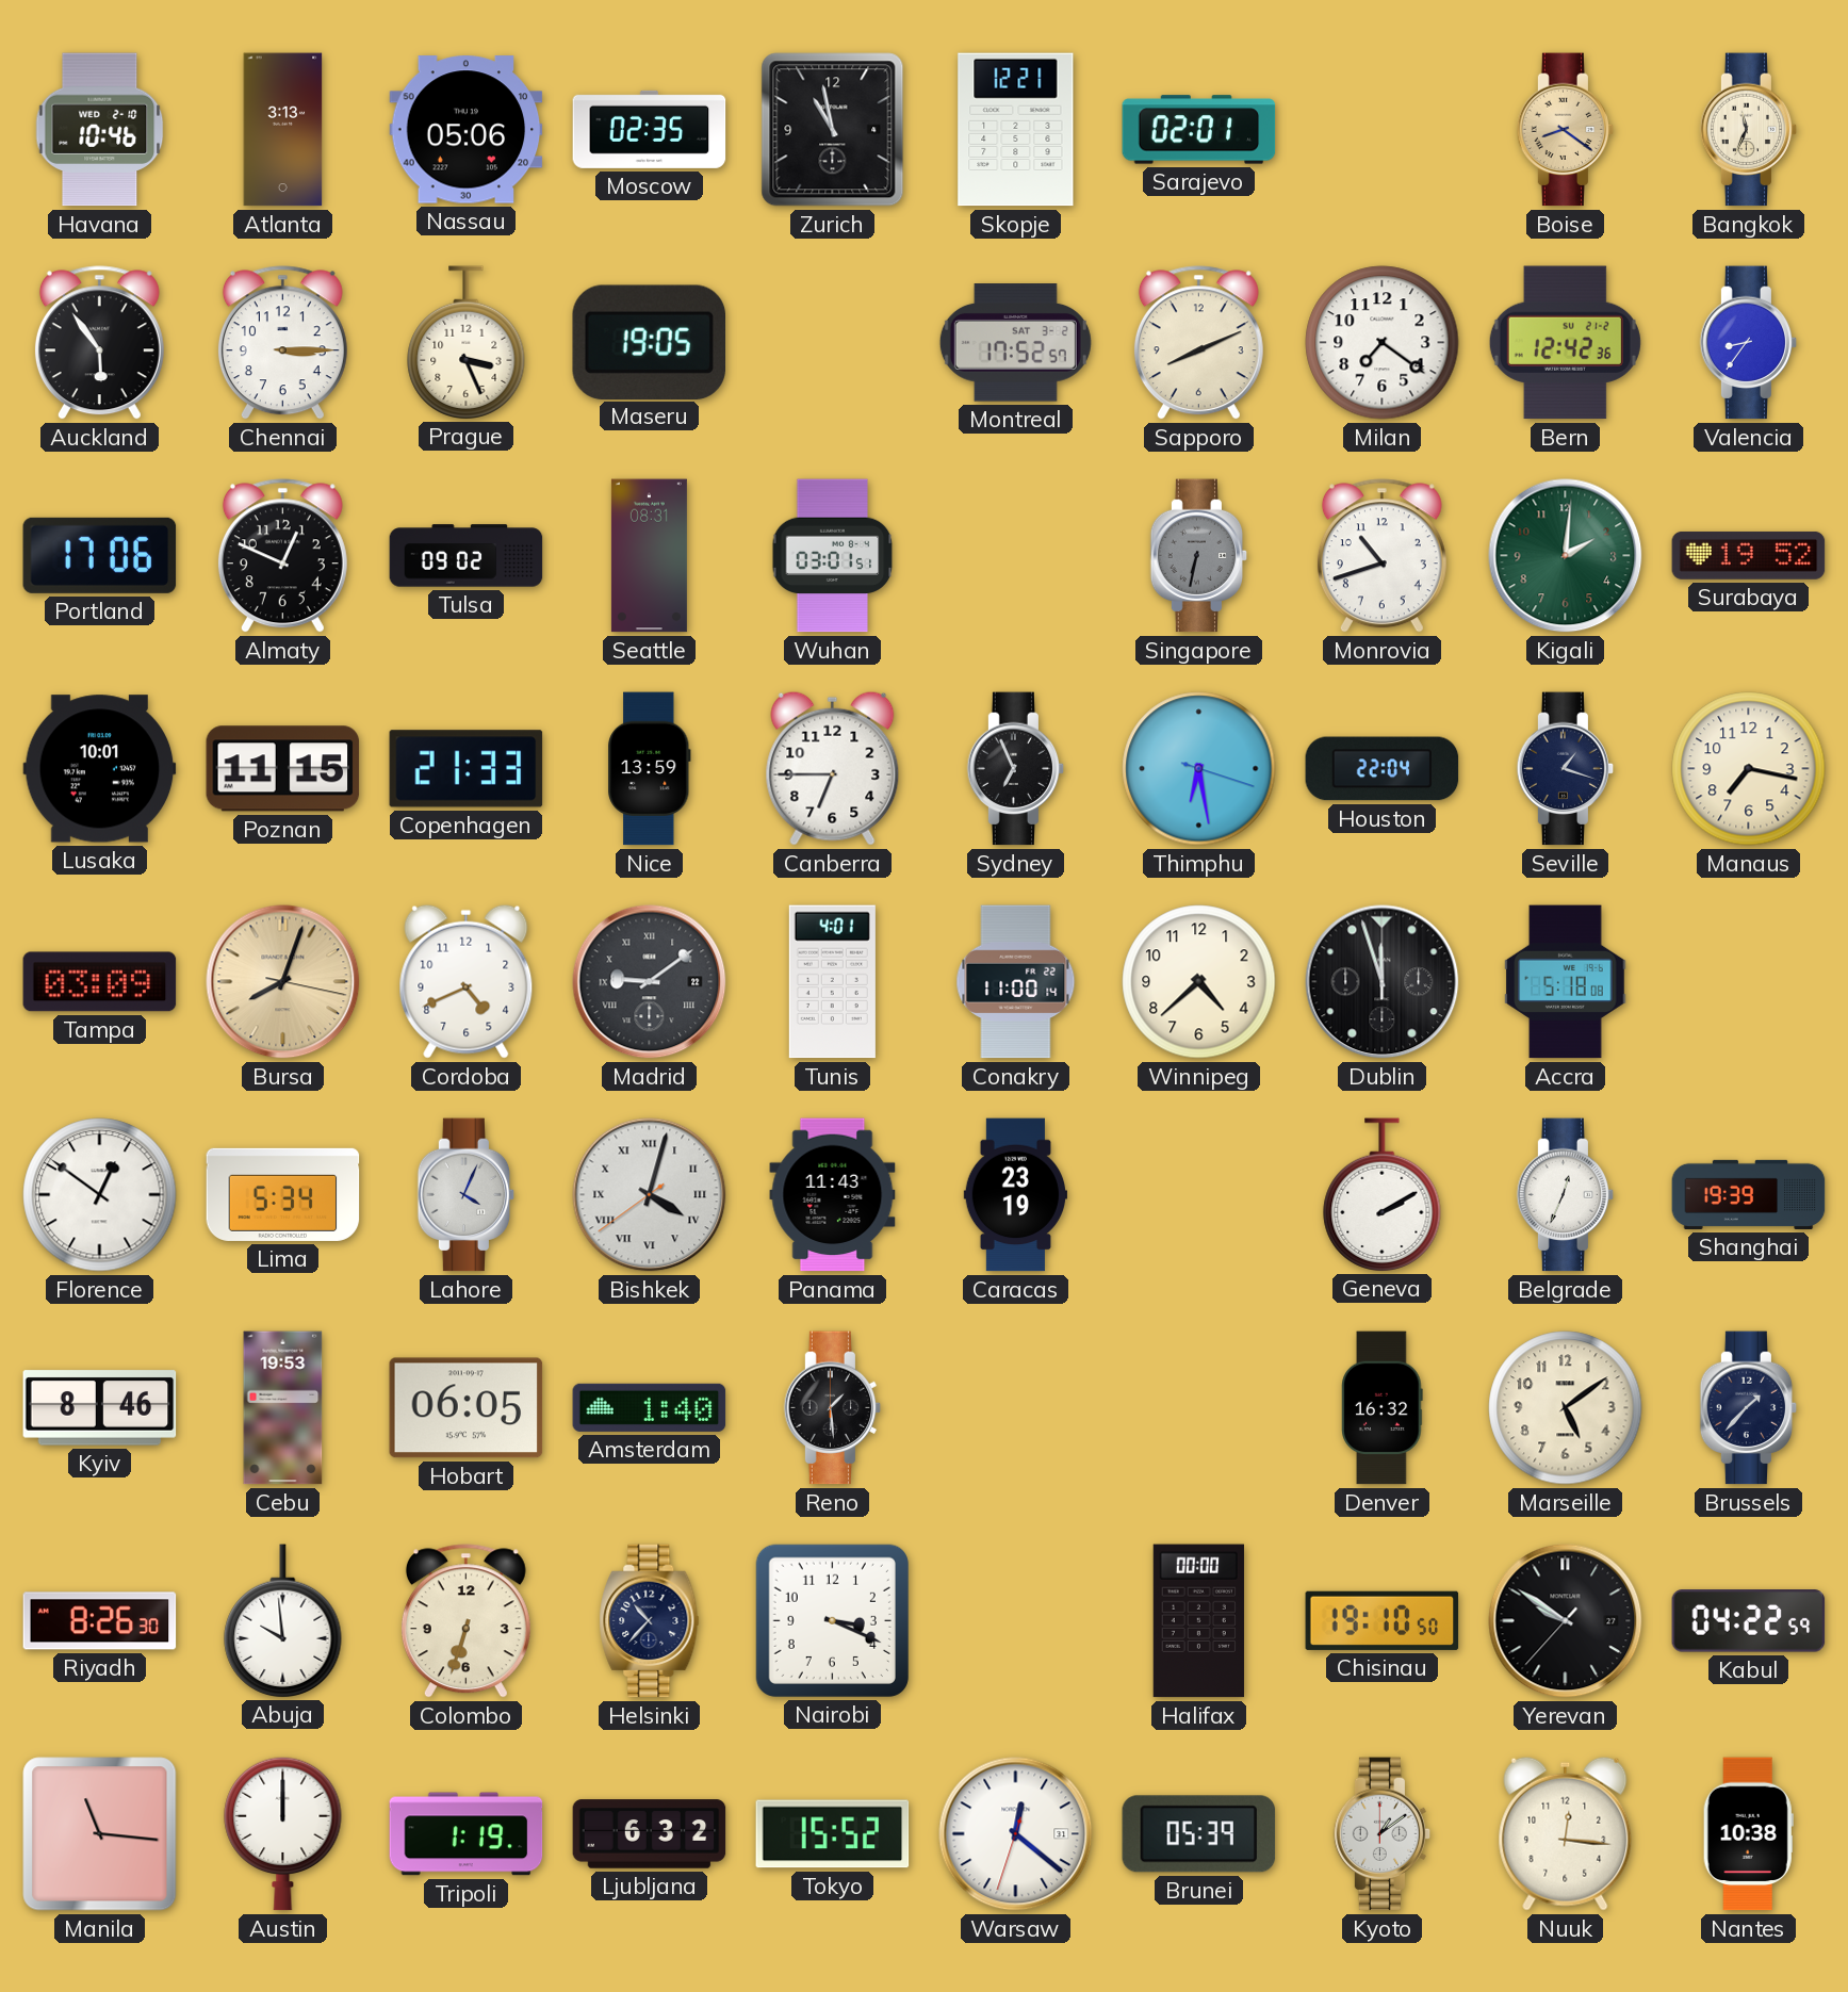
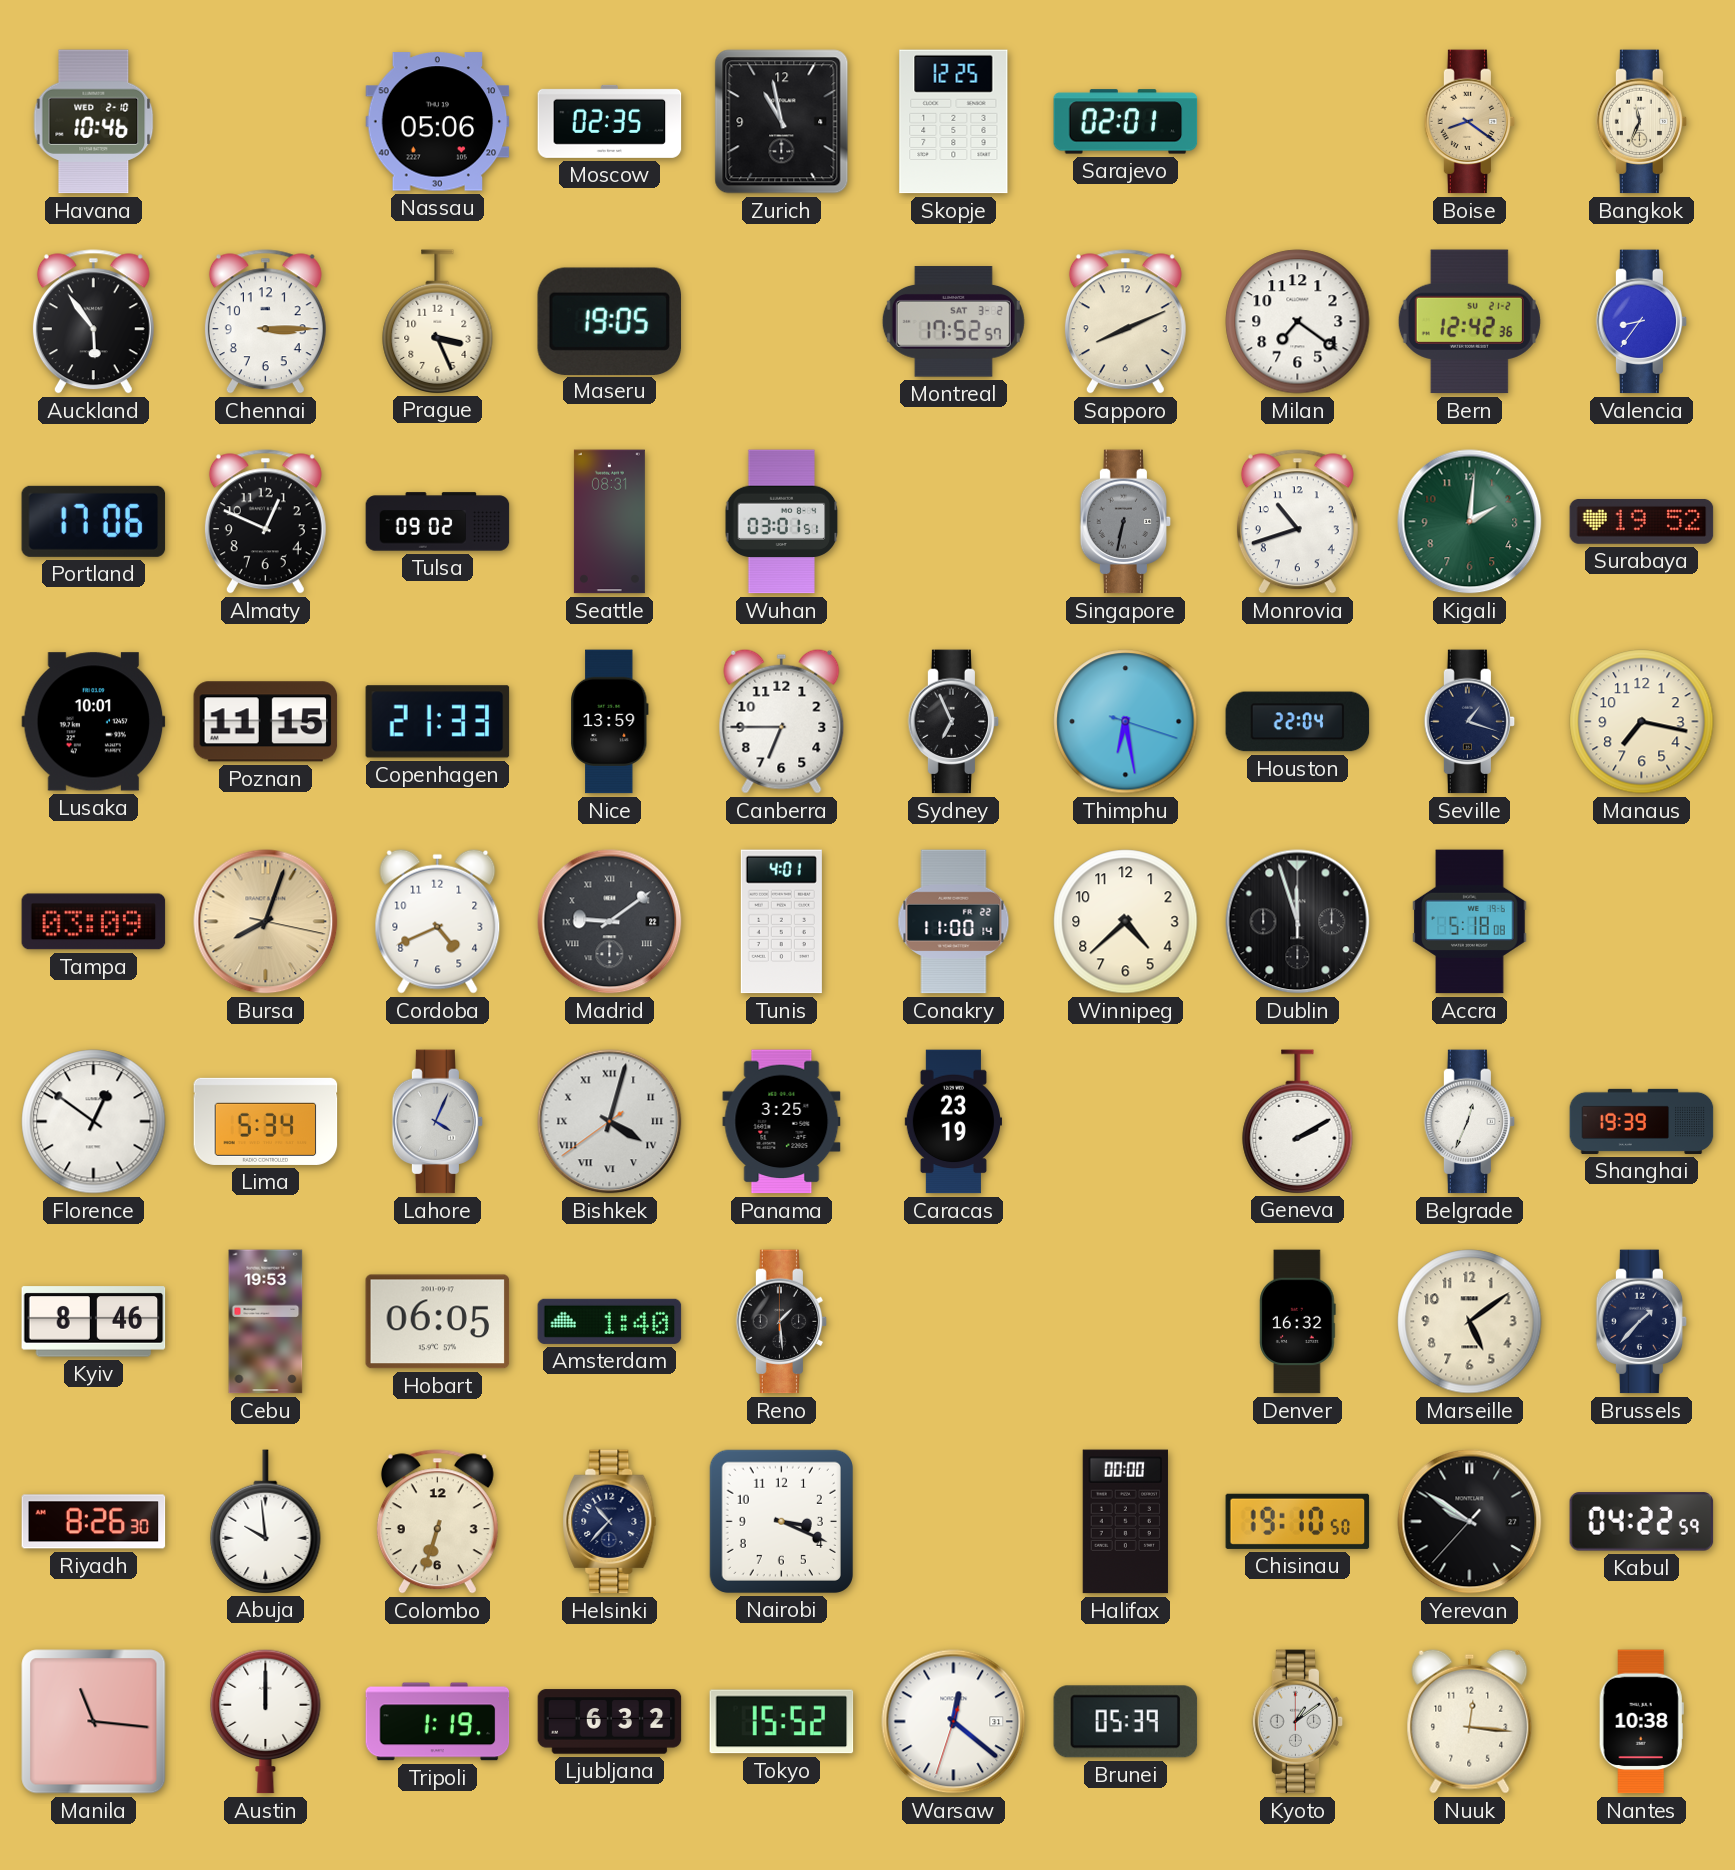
Atlanta: 3:13 -> none
Skopje: 12:21 -> 12:25
Panama: 11:43 -> 3:25
